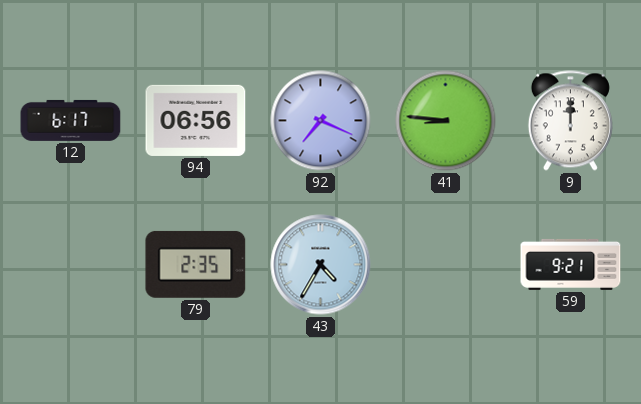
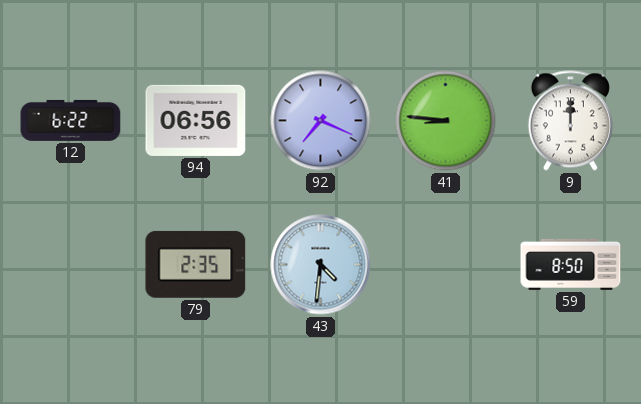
12: 6:17 -> 6:22
43: 4:35 -> 4:31
59: 9:21 -> 8:50
